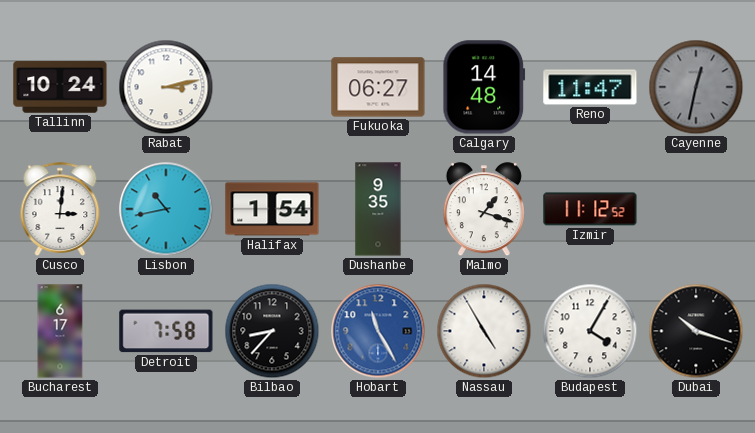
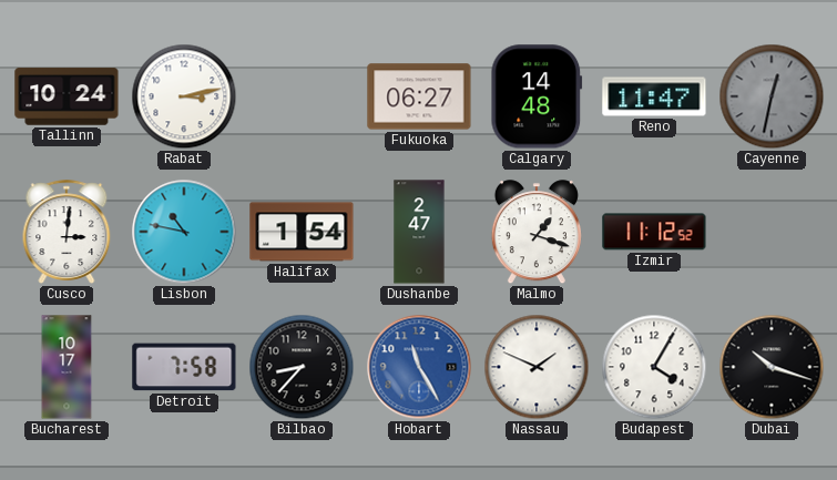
Lisbon: 10:43 -> 10:47
Dushanbe: 9:35 -> 2:47
Bucharest: 6:17 -> 10:17
Nassau: 4:55 -> 1:49
